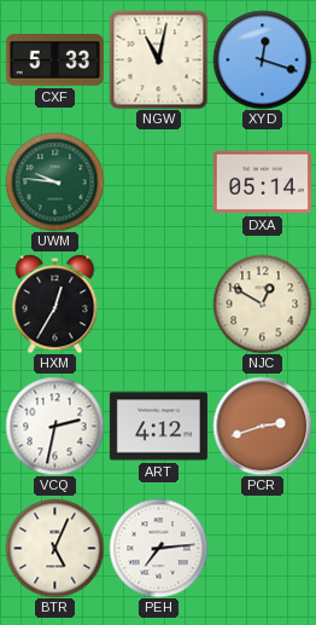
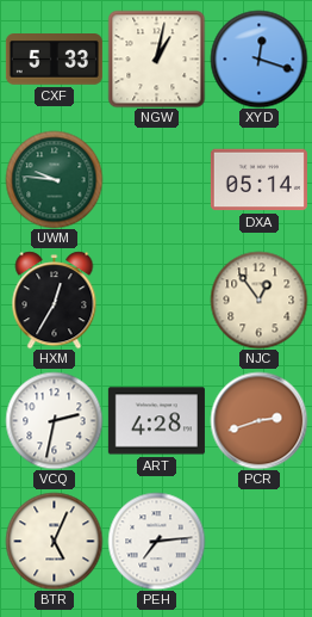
NGW: 11:02 -> 1:02
NJC: 12:50 -> 12:54
ART: 4:12 -> 4:28
